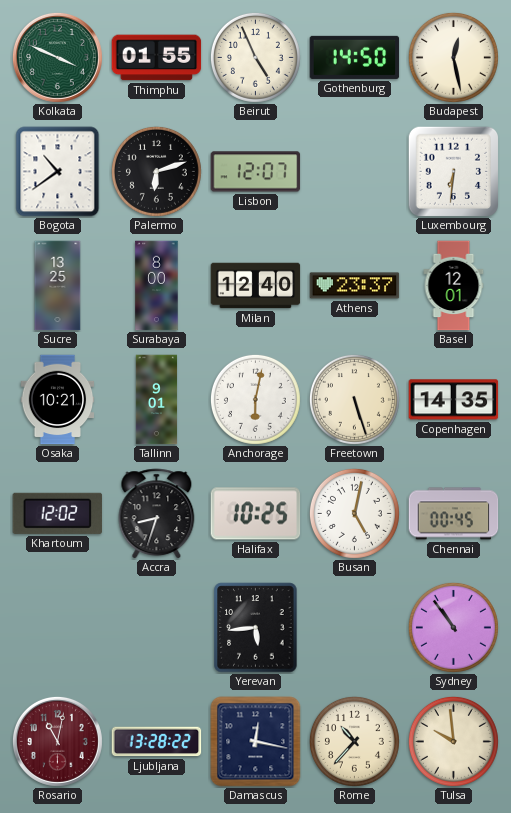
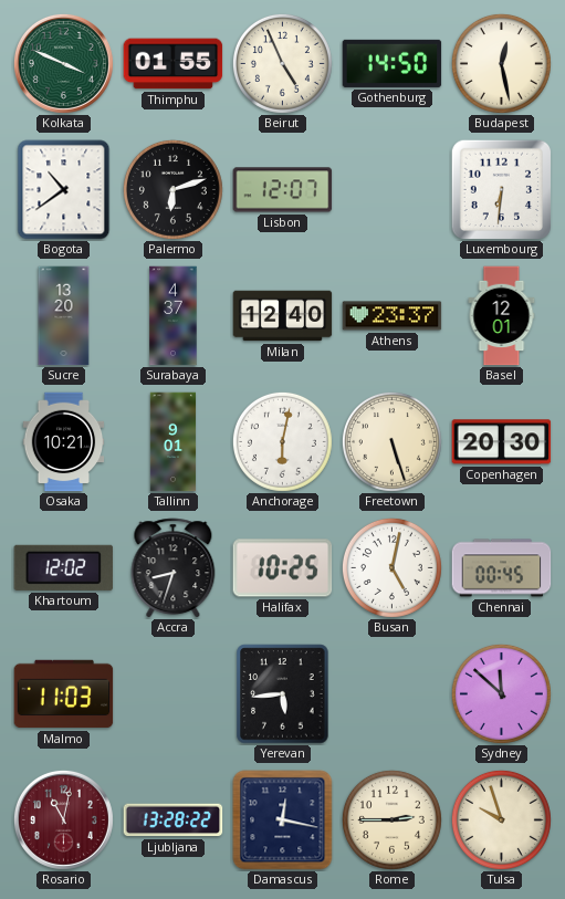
Sucre: 13:25 -> 13:20
Surabaya: 8:00 -> 4:37
Copenhagen: 14:35 -> 20:30
Malmo: none -> 11:03
Sydney: 10:54 -> 11:52
Rome: 10:37 -> 2:45
Tulsa: 9:59 -> 9:57
